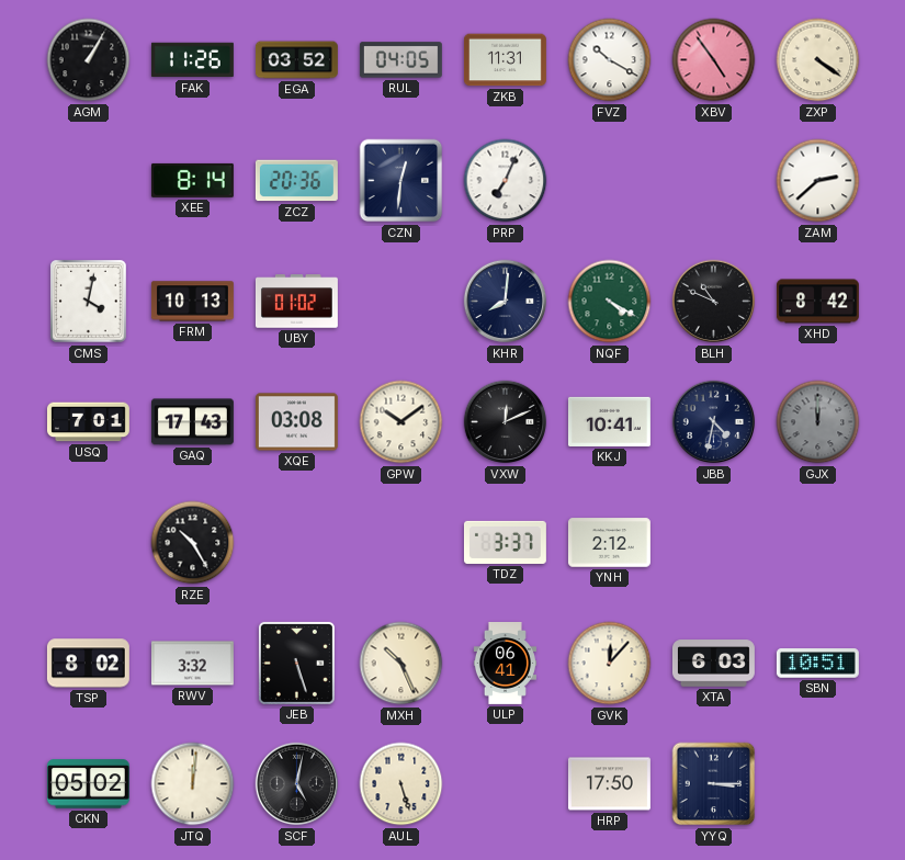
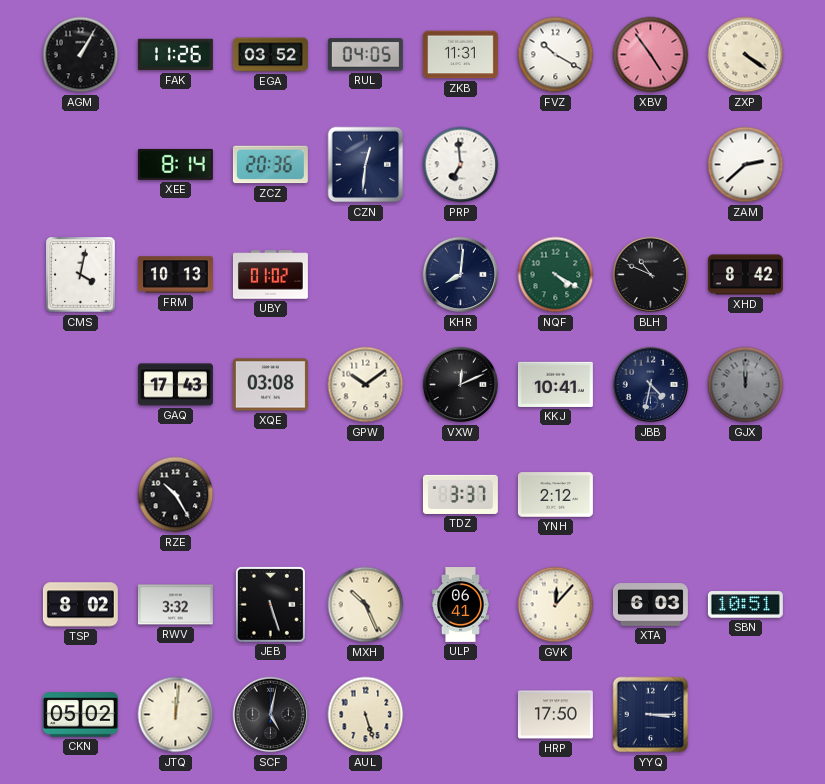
PRP: 7:04 -> 6:59
USQ: 7:01 -> none
